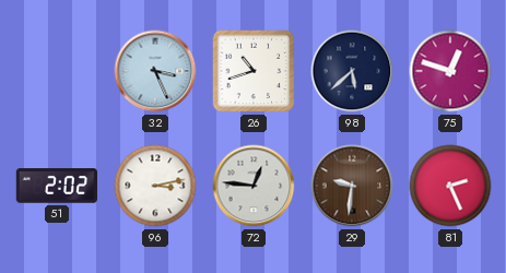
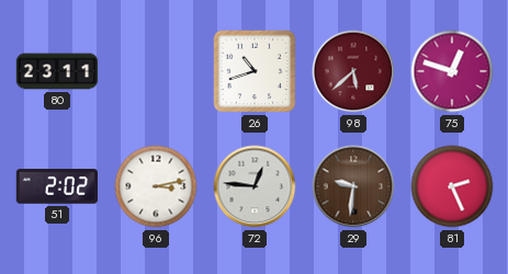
80: none -> 23:11
32: 3:26 -> none
98 dial: navy -> burgundy
